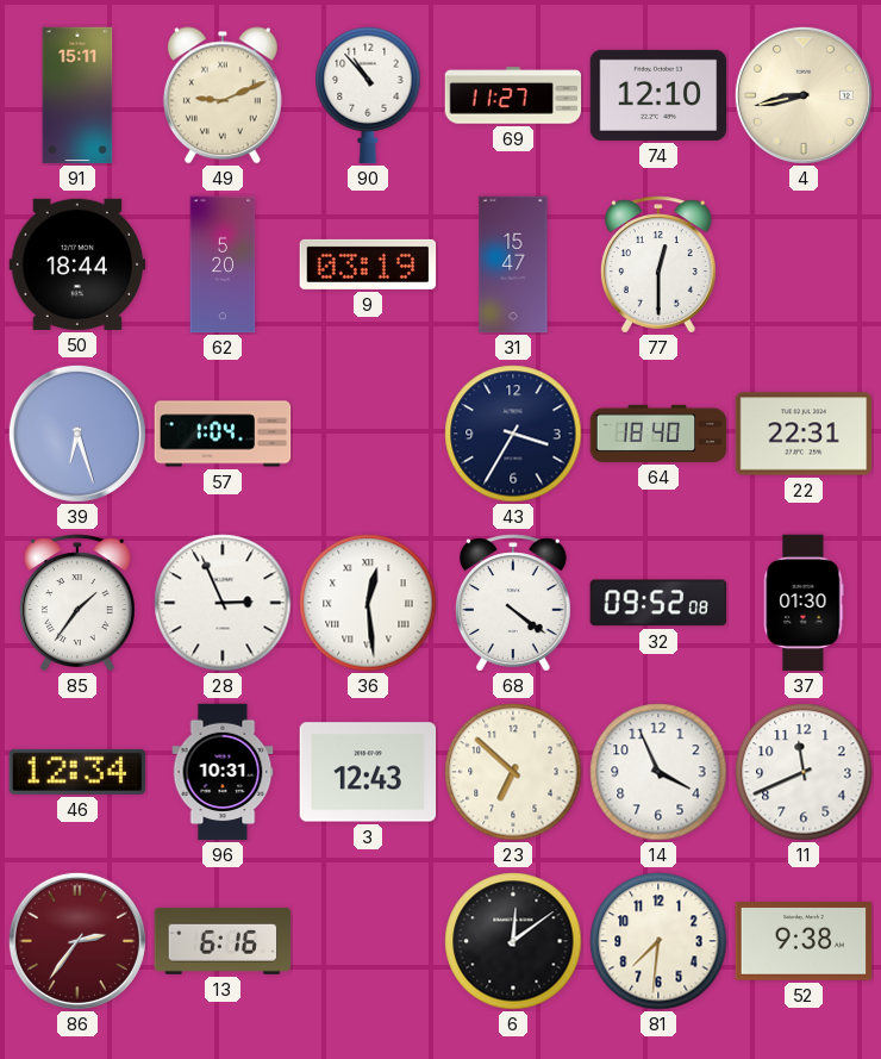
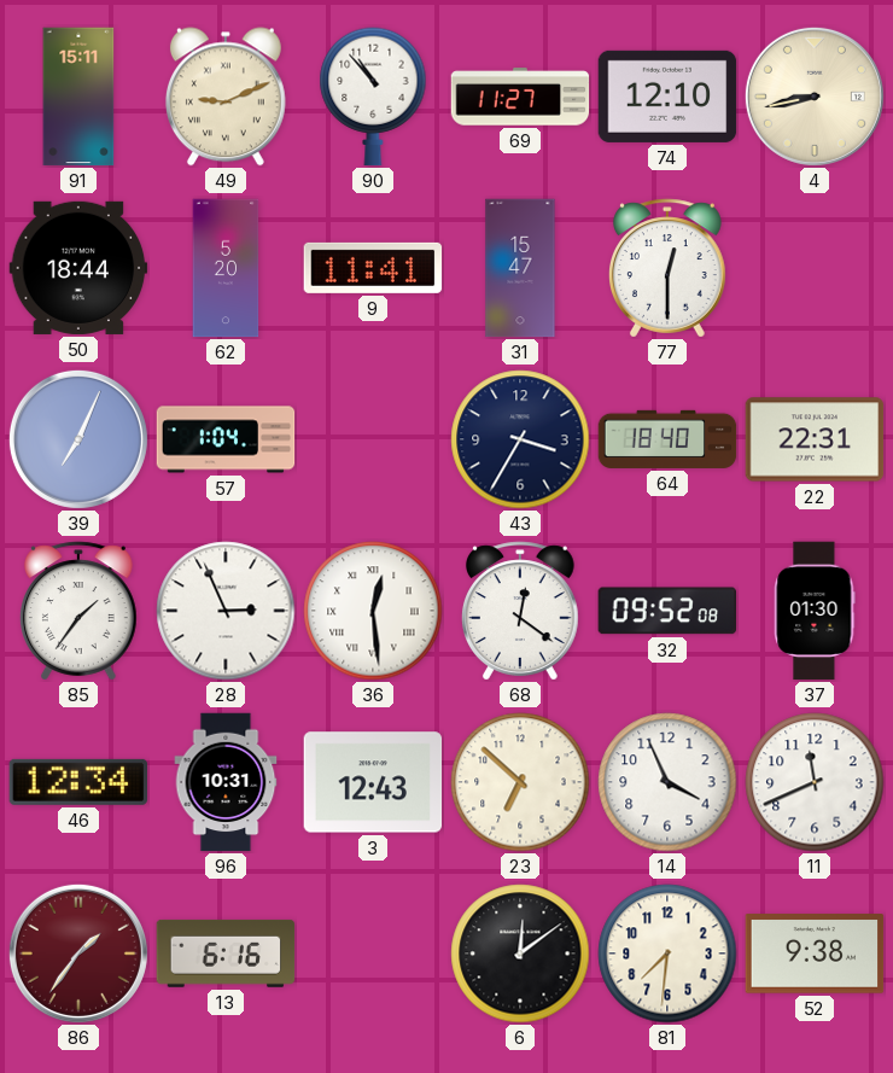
9: 03:19 -> 11:41
39: 6:27 -> 7:04
68: 4:21 -> 12:21
86: 2:36 -> 1:36
